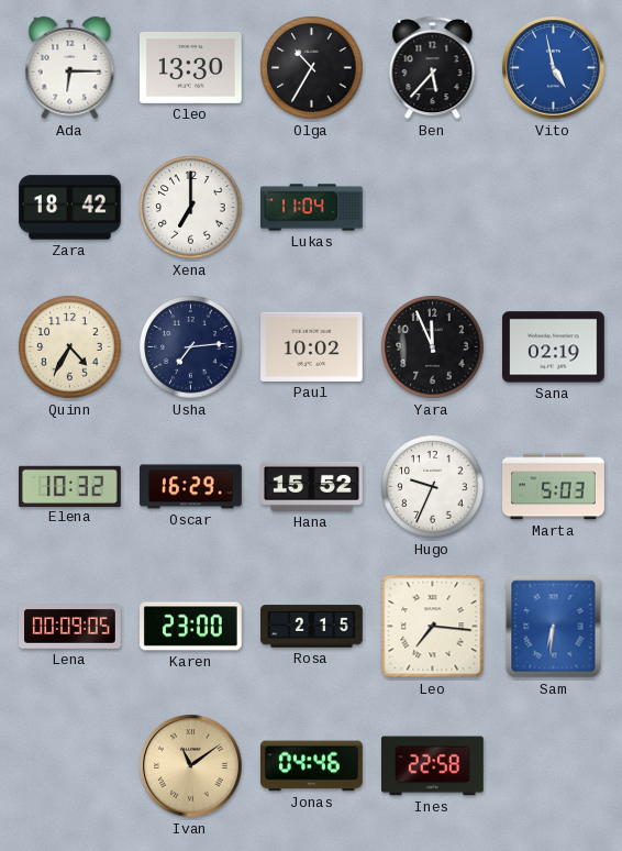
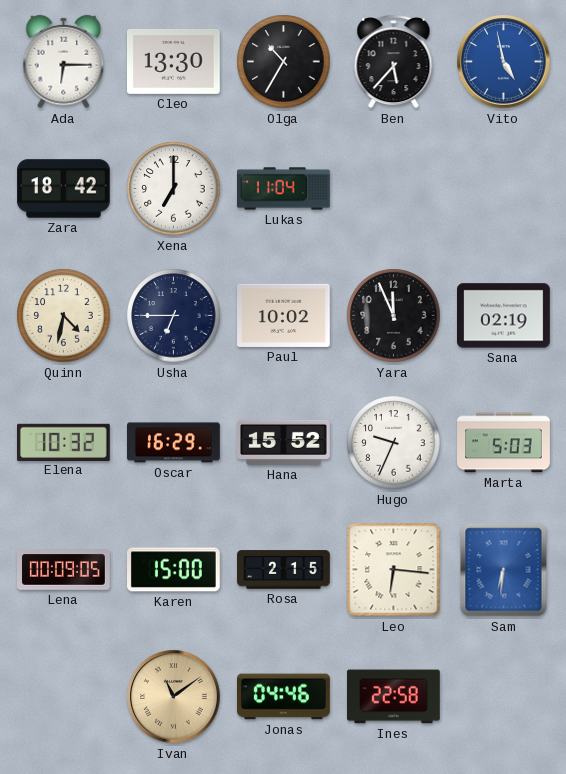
Quinn: 4:35 -> 4:32
Usha: 7:14 -> 6:45
Karen: 23:00 -> 15:00
Leo: 7:16 -> 6:16
